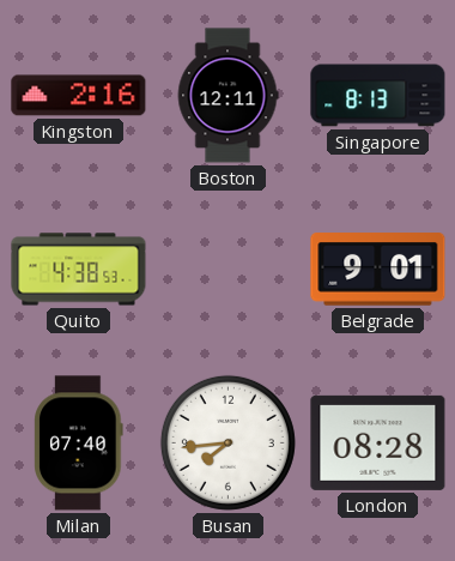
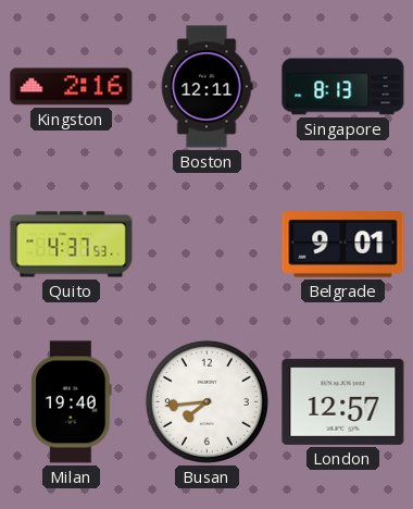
Quito: 4:38 -> 4:37
Milan: 07:40 -> 19:40
London: 08:28 -> 12:57
